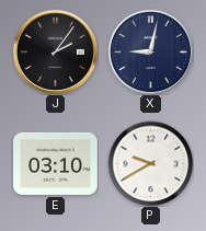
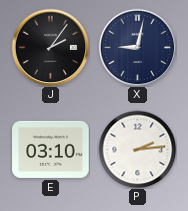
P: 9:40 -> 2:14
